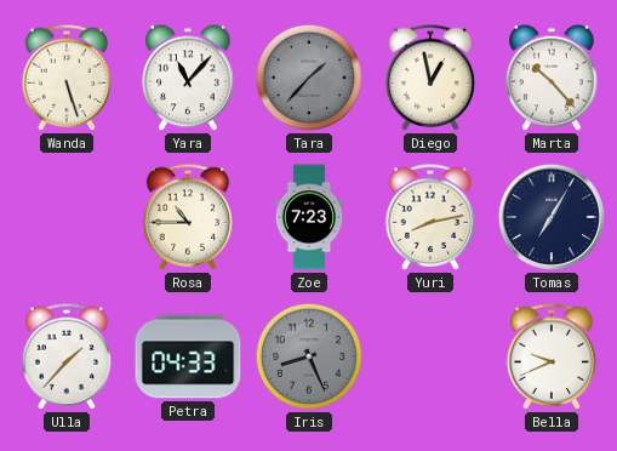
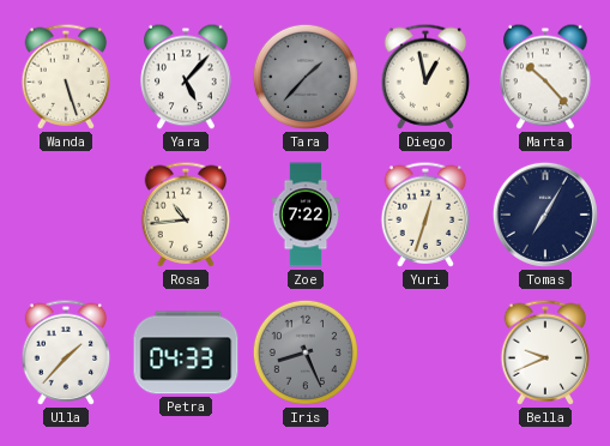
Yara: 11:07 -> 5:07
Rosa: 10:45 -> 10:44
Zoe: 7:23 -> 7:22
Yuri: 8:13 -> 12:33
